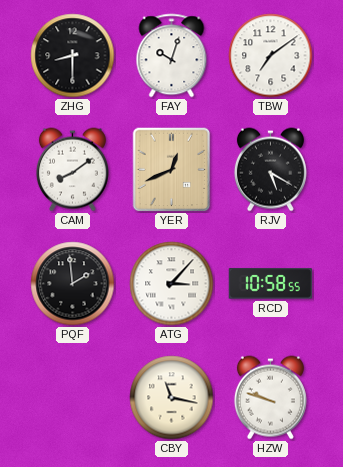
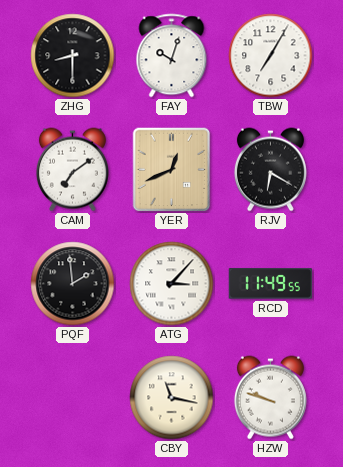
TBW: 7:09 -> 7:05
CAM: 8:09 -> 7:09
RJV: 5:20 -> 6:20
RCD: 10:58 -> 11:49
